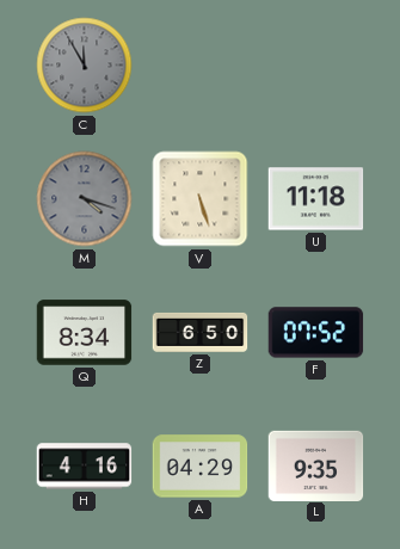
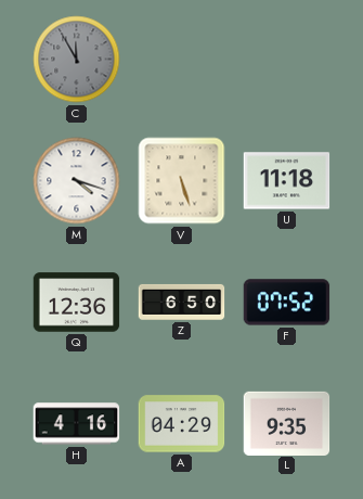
M dial: grey -> white
Q: 8:34 -> 12:36
